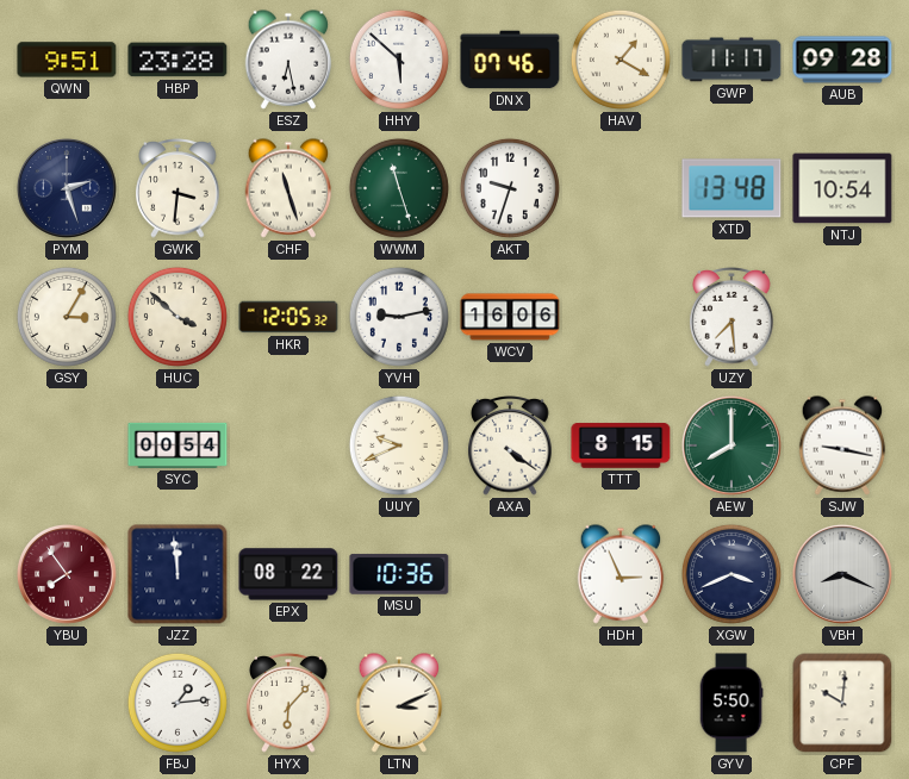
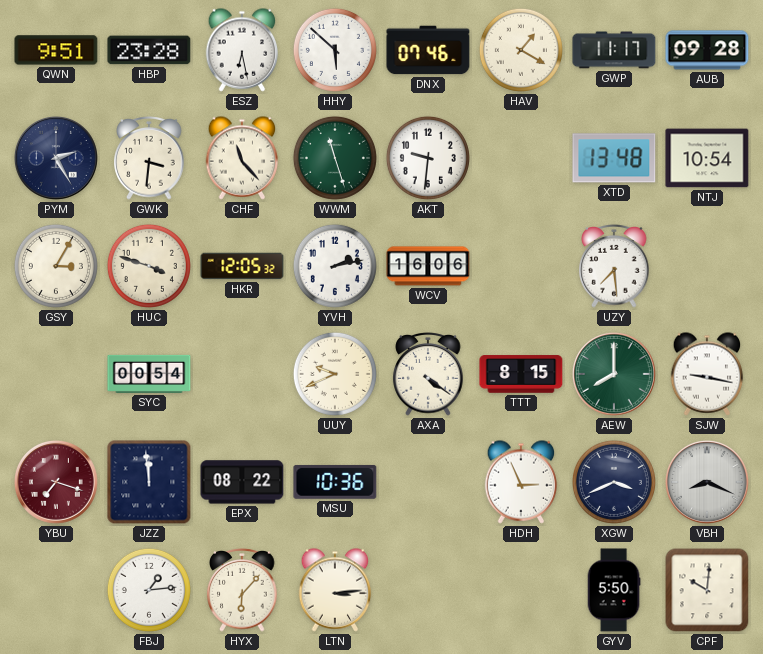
PYM: 2:27 -> 2:25
CHF: 11:27 -> 11:23
AKT: 9:33 -> 9:31
HUC: 3:52 -> 3:48
YVH: 9:13 -> 2:13
YBU: 7:54 -> 7:18
LTN: 3:11 -> 3:14
